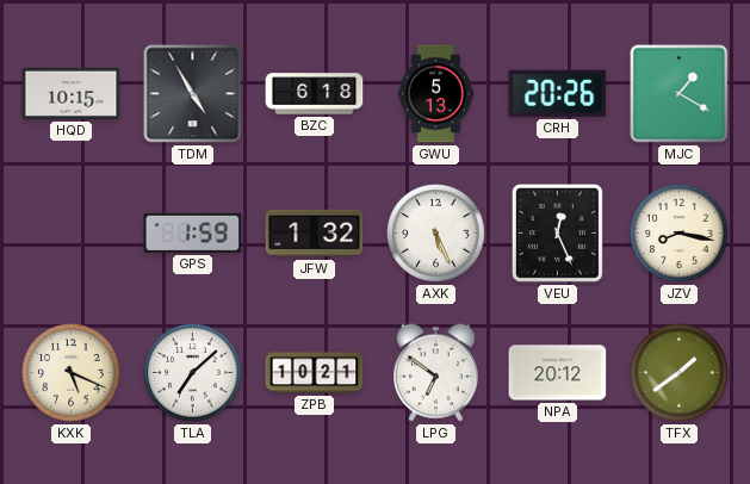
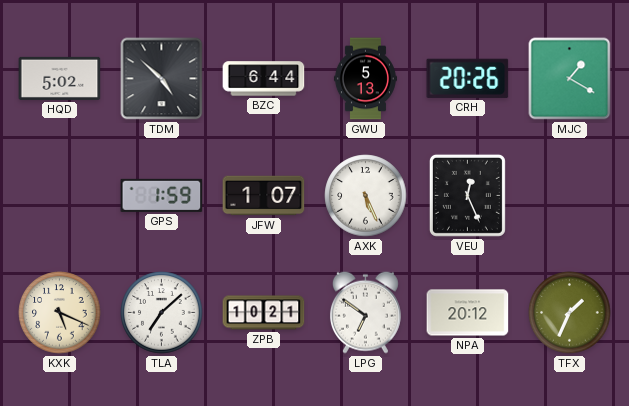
HQD: 10:15 -> 5:02
TDM: 4:55 -> 4:52
BZC: 6:18 -> 6:44
JFW: 1:32 -> 1:07
JZV: 8:17 -> none
TFX: 1:39 -> 1:34
